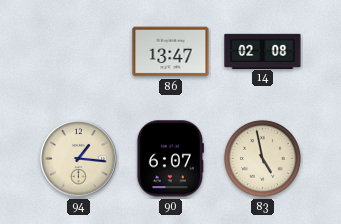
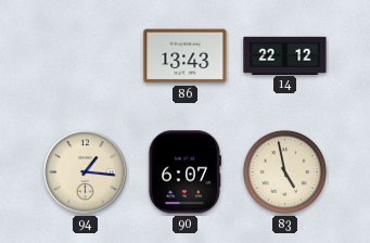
86: 13:47 -> 13:43
14: 02:08 -> 22:12
